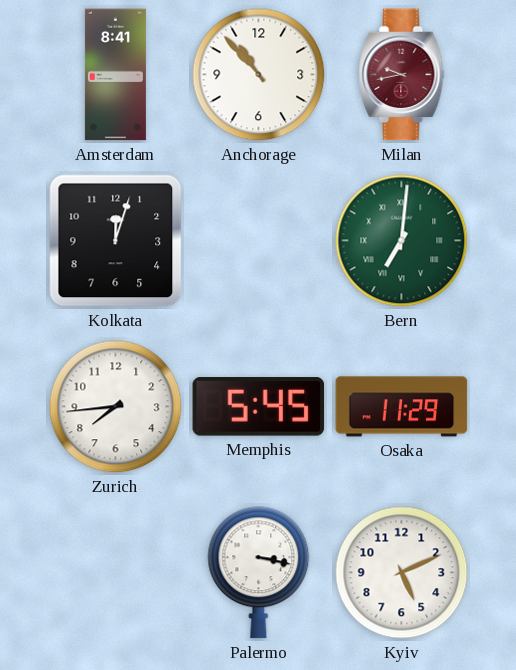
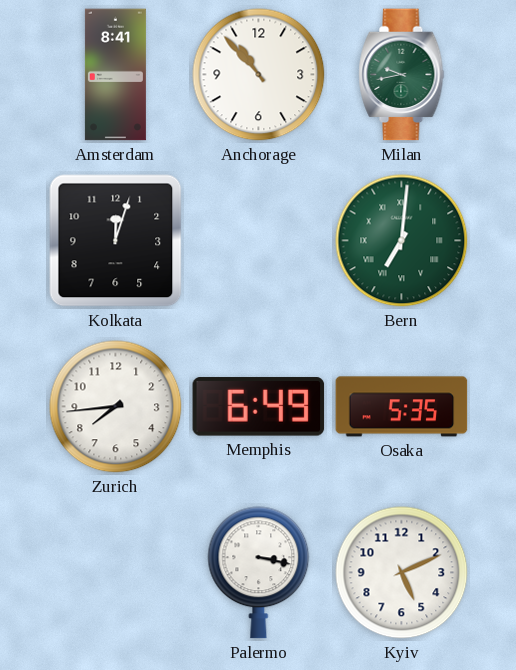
Milan dial: burgundy -> green
Memphis: 5:45 -> 6:49
Osaka: 11:29 -> 5:35
